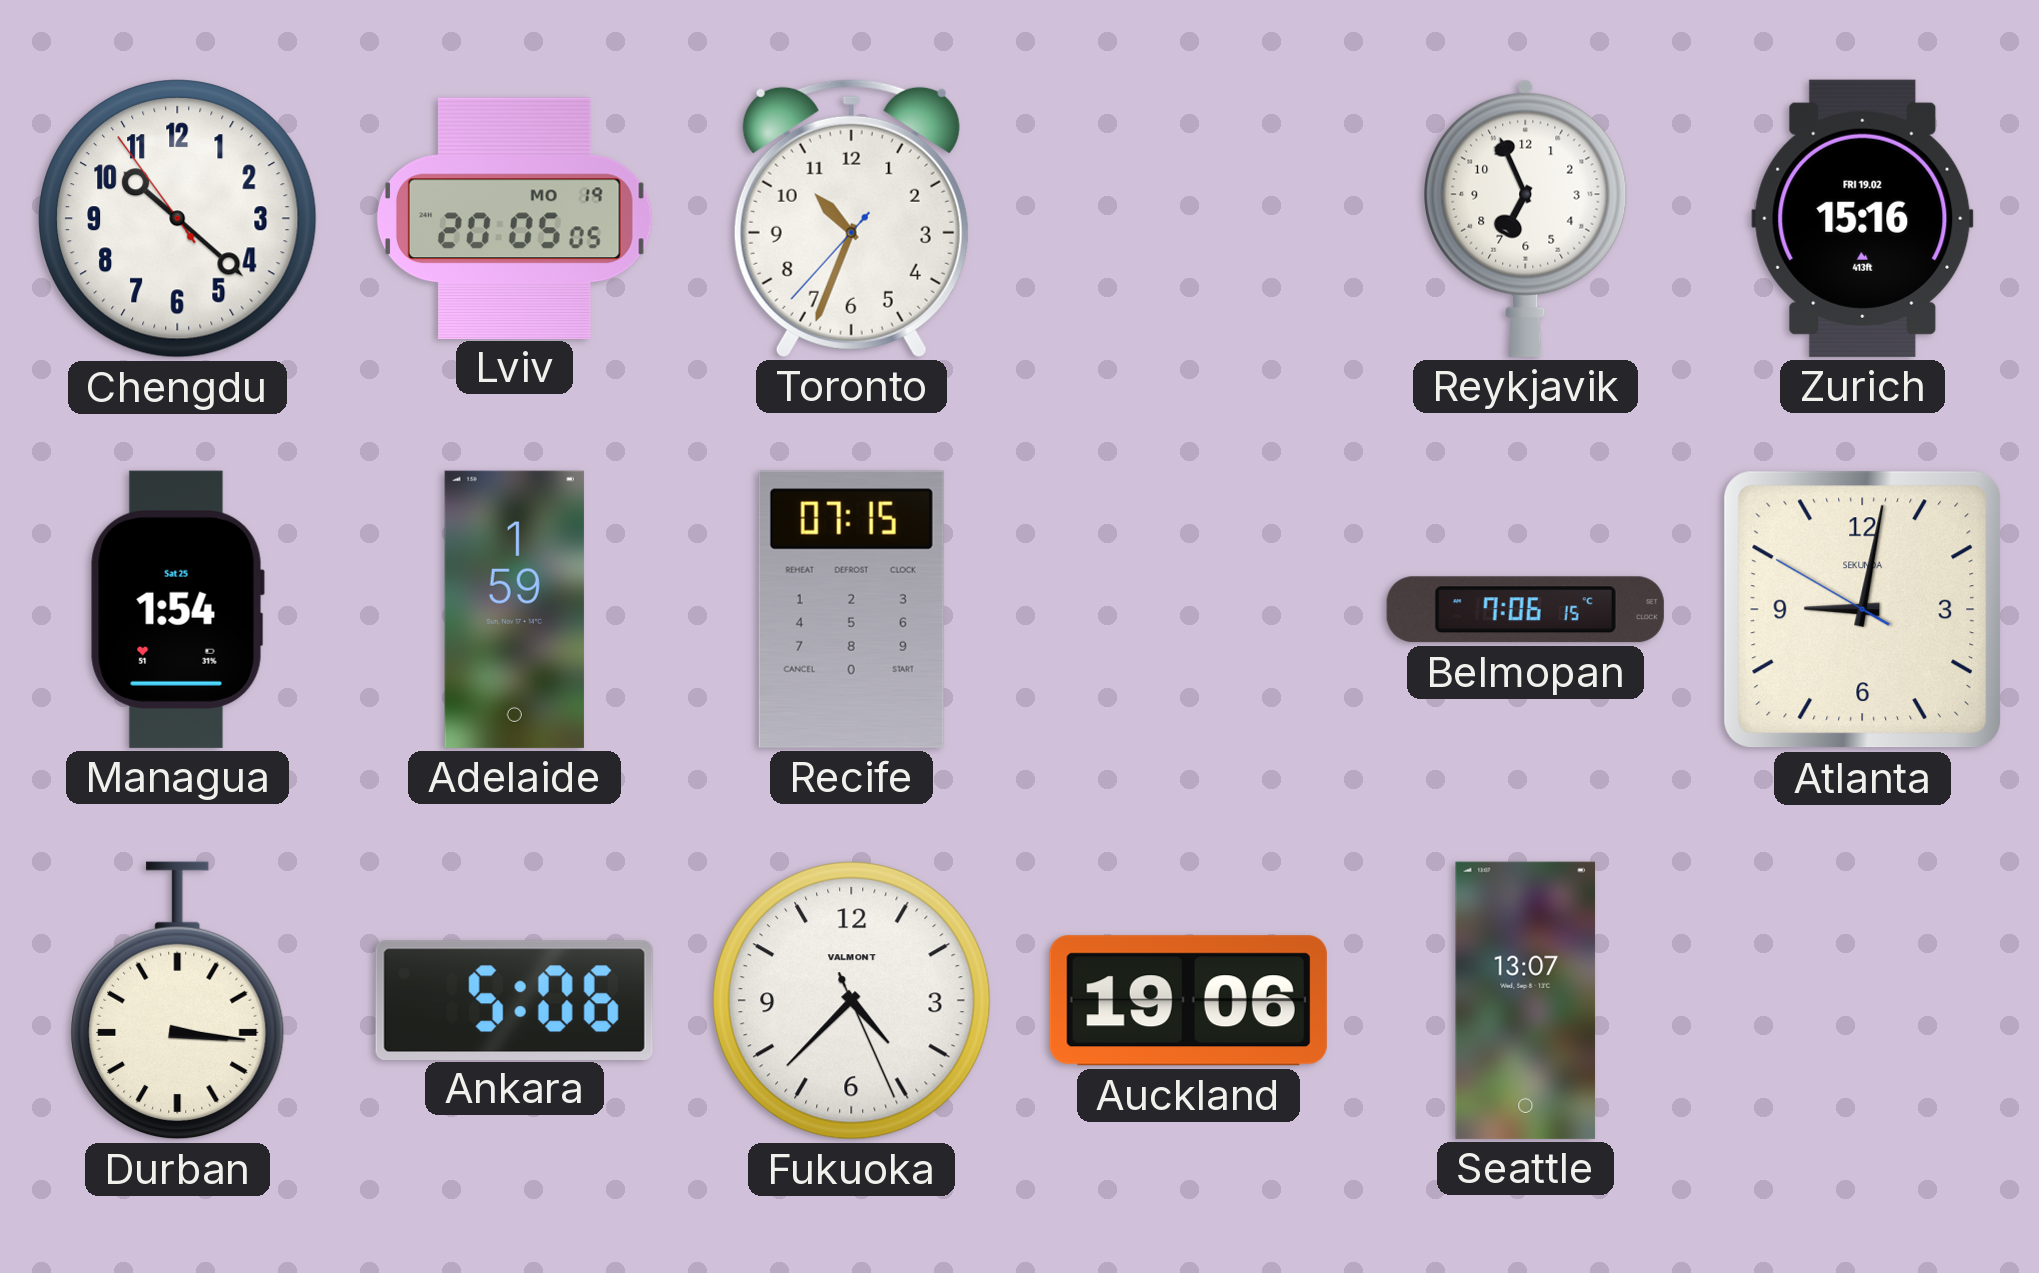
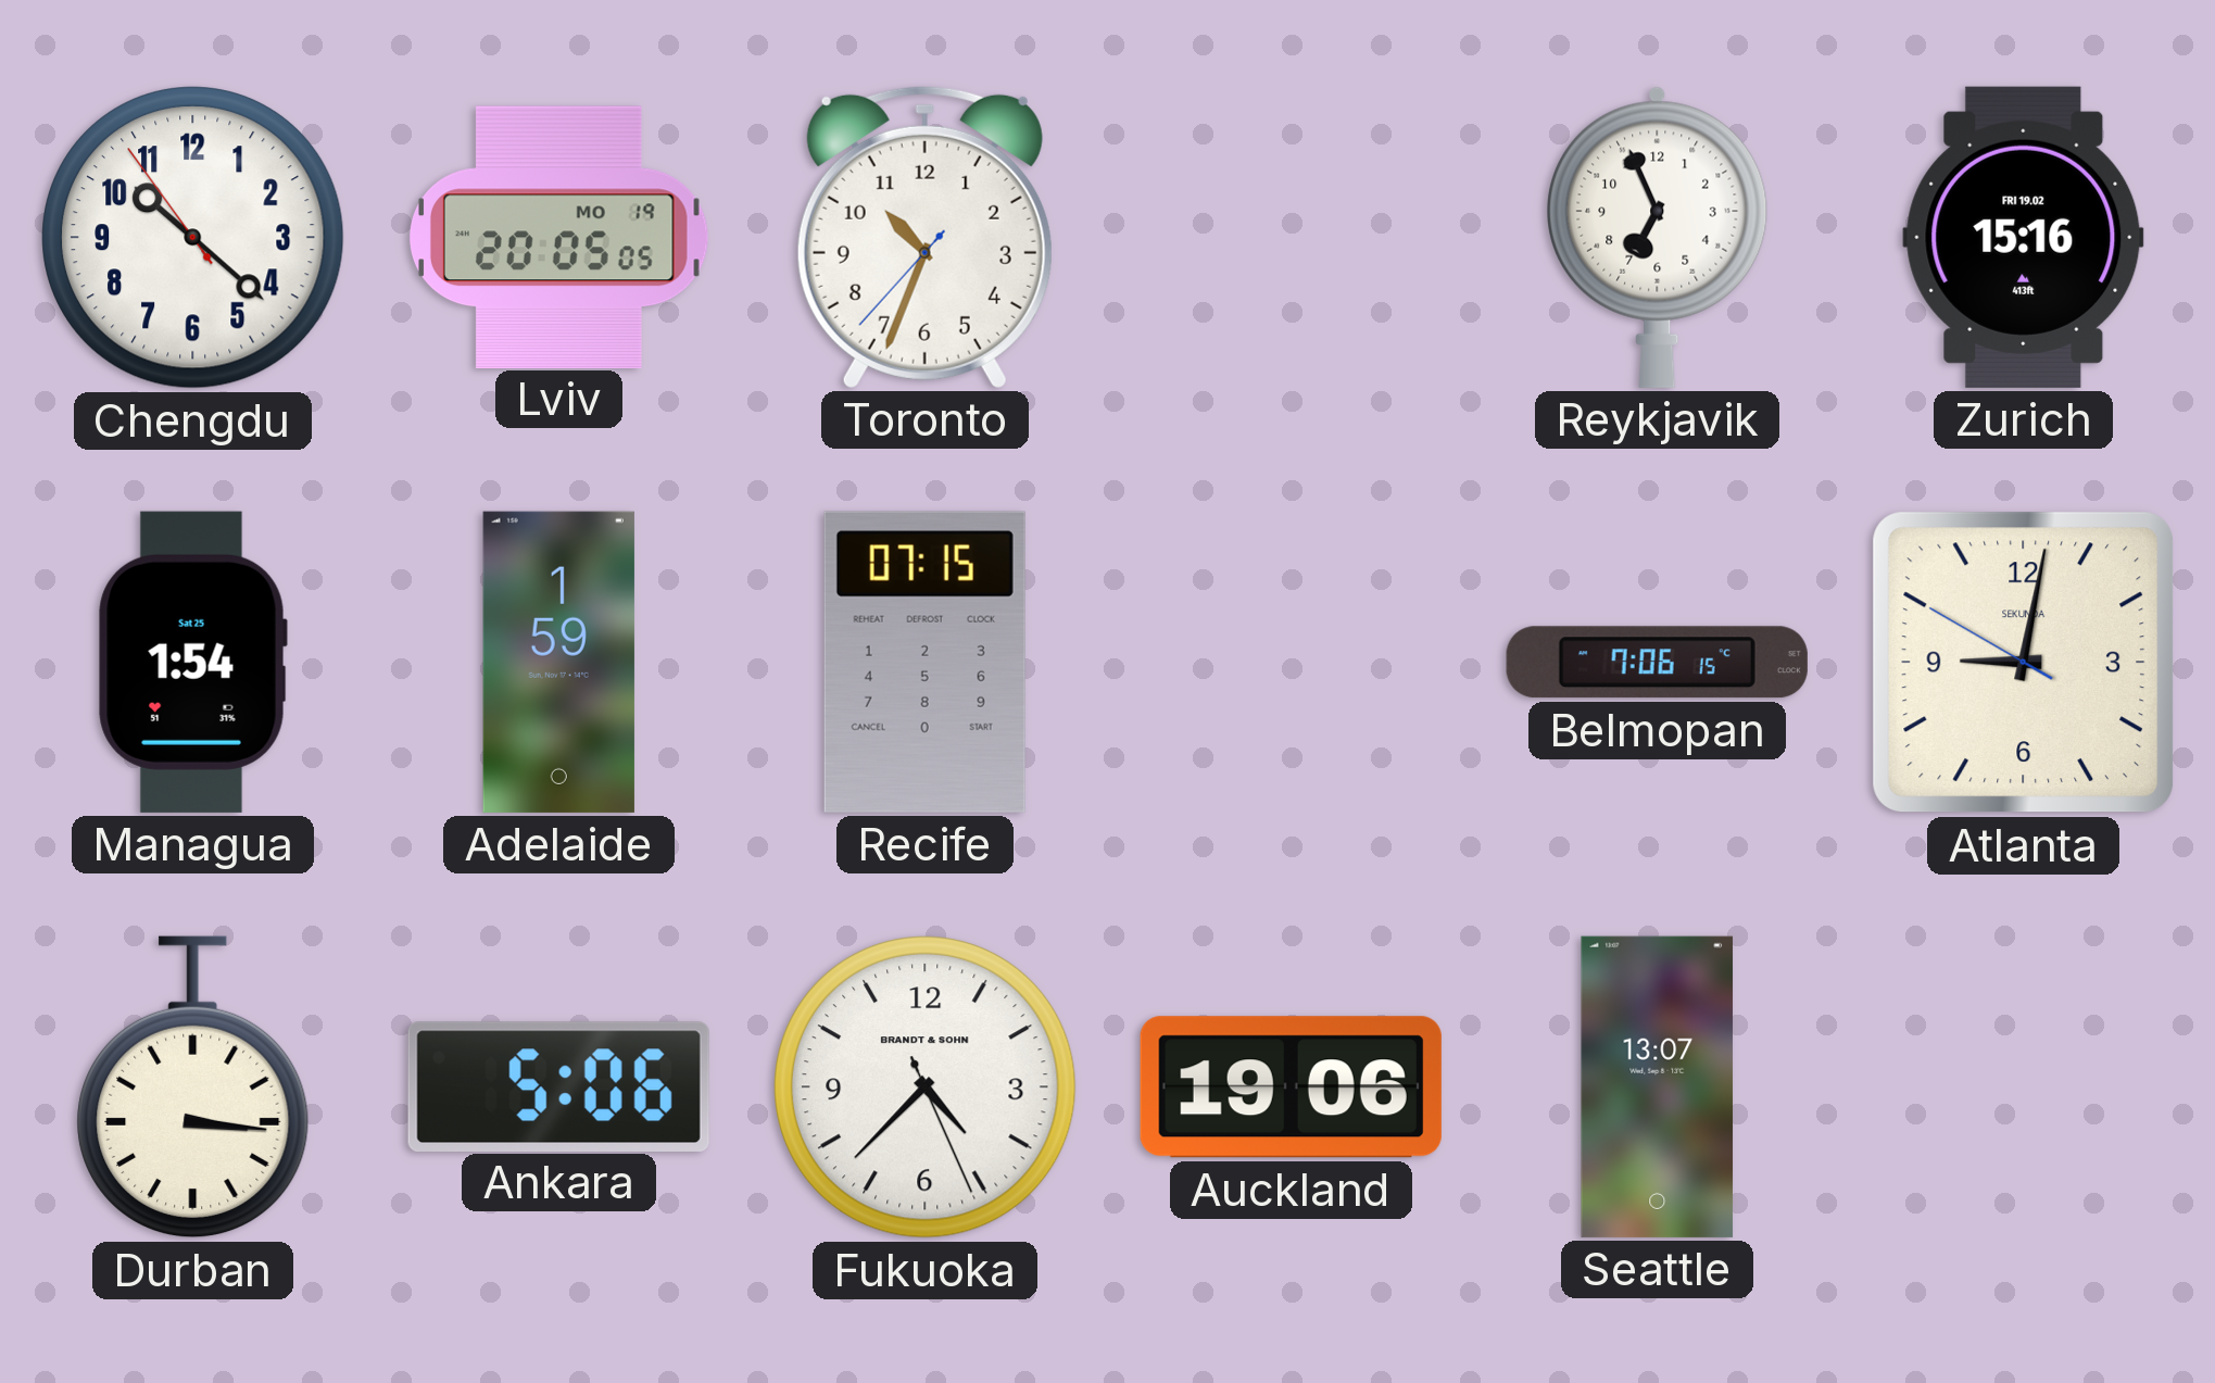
Fukuoka brand: VALMONT -> BRANDT & SOHN
